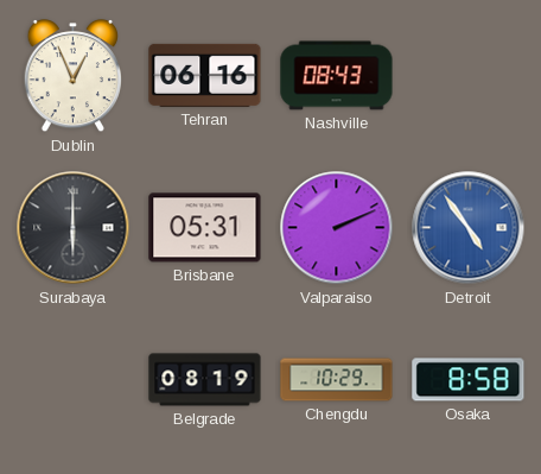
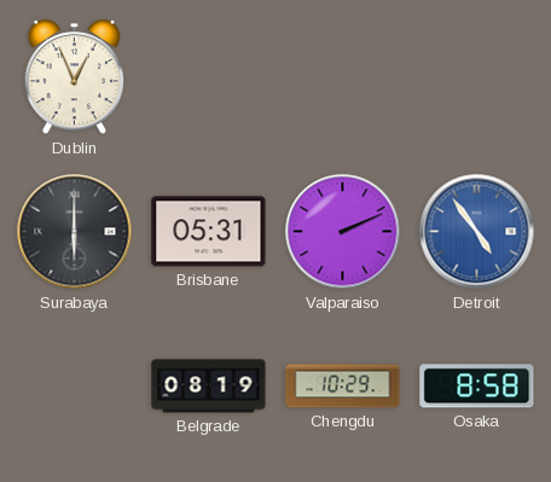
Tehran: 06:16 -> none
Nashville: 08:43 -> none
